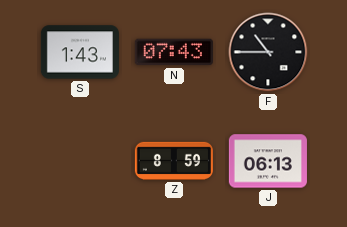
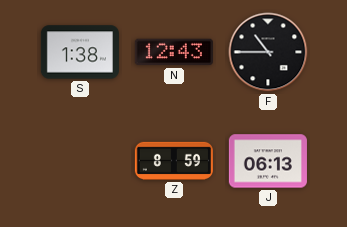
S: 1:43 -> 1:38
N: 07:43 -> 12:43
